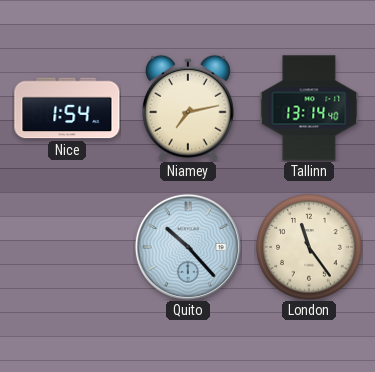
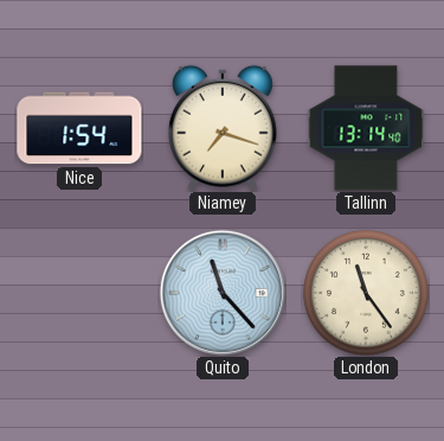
Niamey: 7:13 -> 7:18
Quito: 10:23 -> 11:23
